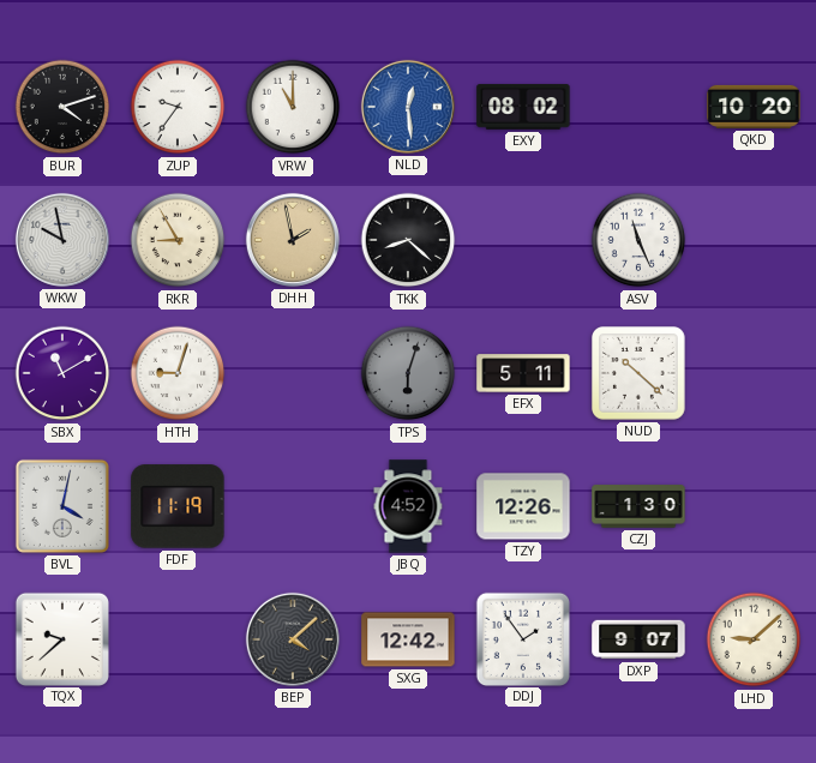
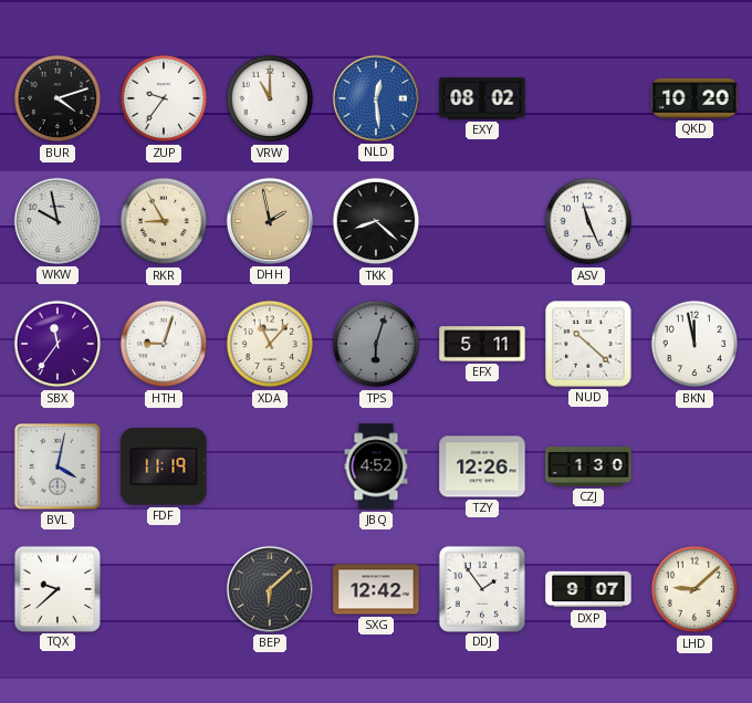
SBX: 11:10 -> 11:36
XDA: none -> 11:07
BKN: none -> 11:58
BEP: 4:08 -> 6:08
